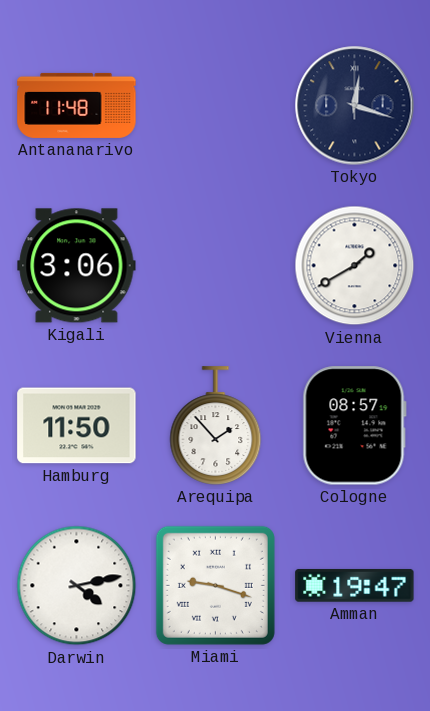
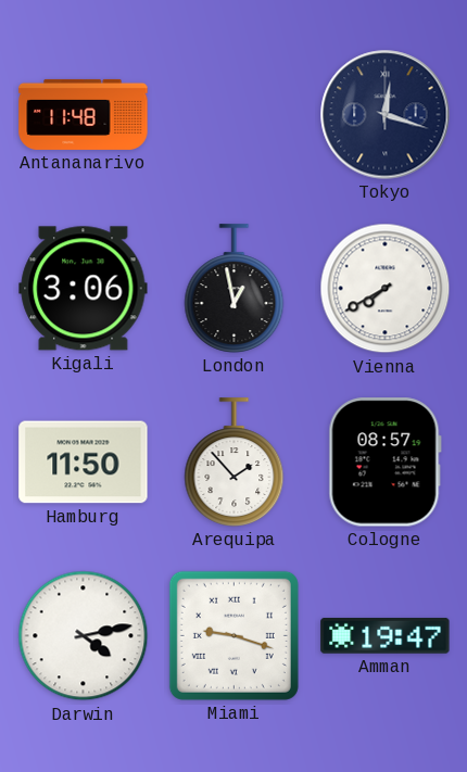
London: none -> 12:58
Vienna: 1:40 -> 7:40
